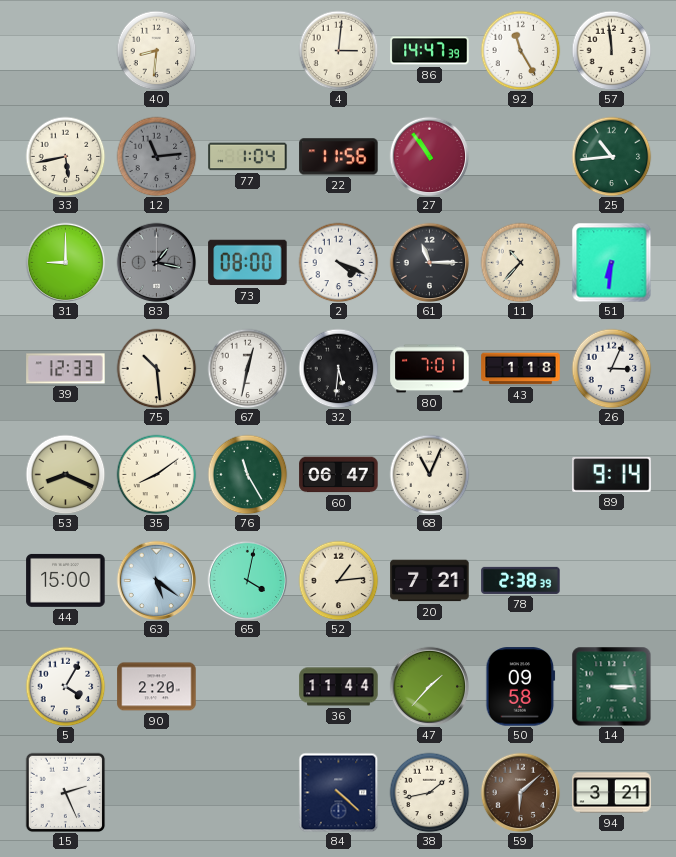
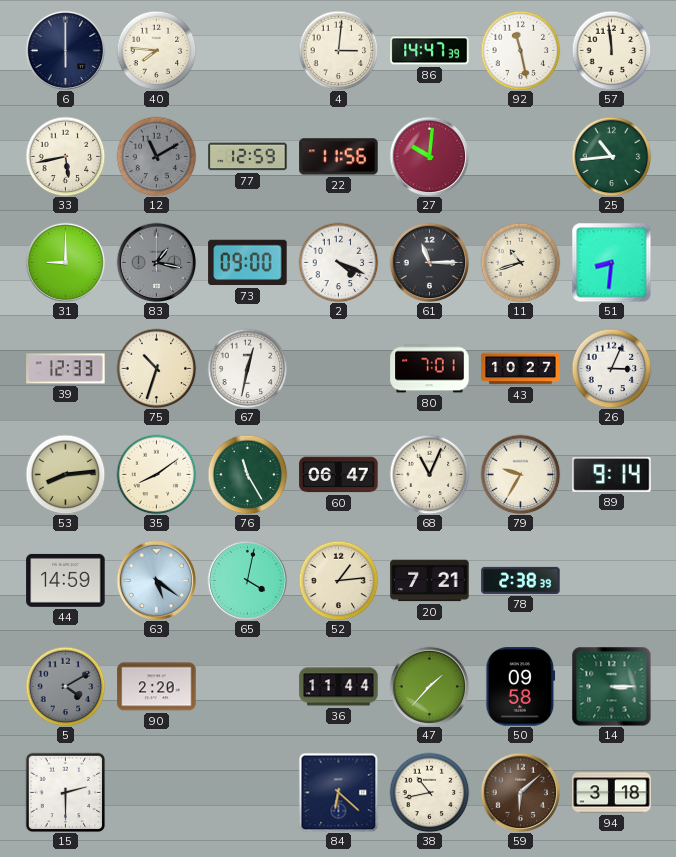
6: none -> 6:00
40: 8:31 -> 7:46
92: 11:25 -> 11:28
12: 11:14 -> 11:10
77: 1:04 -> 12:59
27: 10:54 -> 10:01
73: 08:00 -> 09:00
11: 10:37 -> 10:42
51: 6:31 -> 8:31
75: 10:29 -> 10:33
32: 5:31 -> none
43: 1:18 -> 10:27
53: 8:19 -> 8:14
79: none -> 9:35
44: 15:00 -> 14:59
5: 4:05 -> 4:10
5 dial: white -> grey
15: 2:26 -> 2:30
84: 4:22 -> 6:22
38: 1:43 -> 10:43
94: 3:21 -> 3:18
